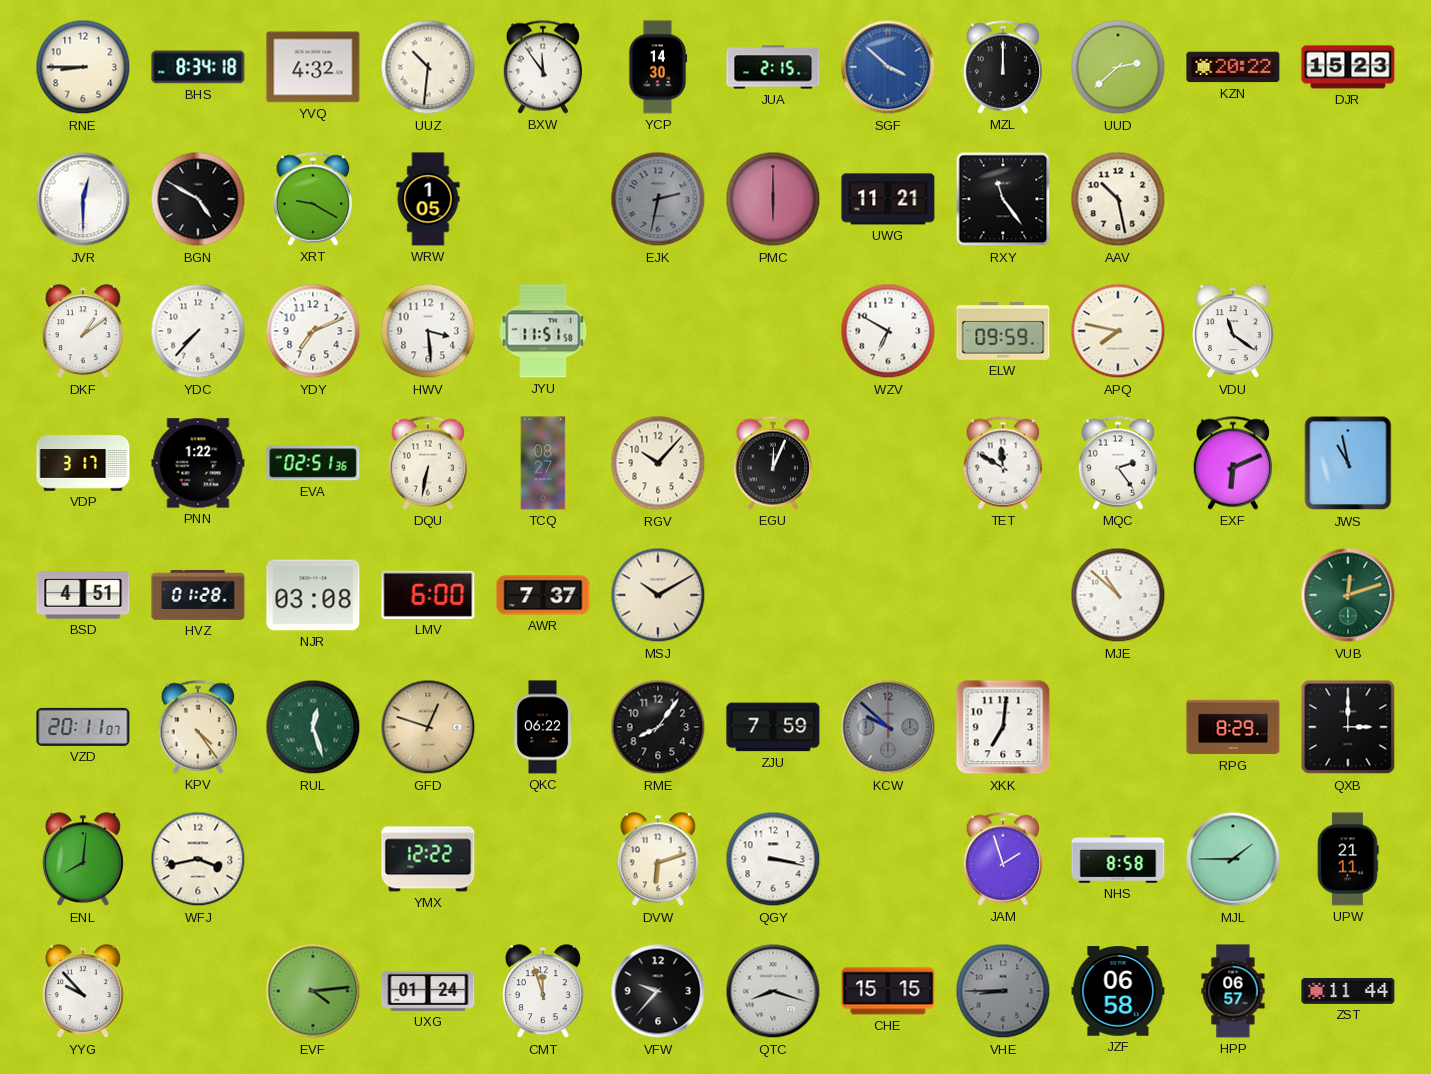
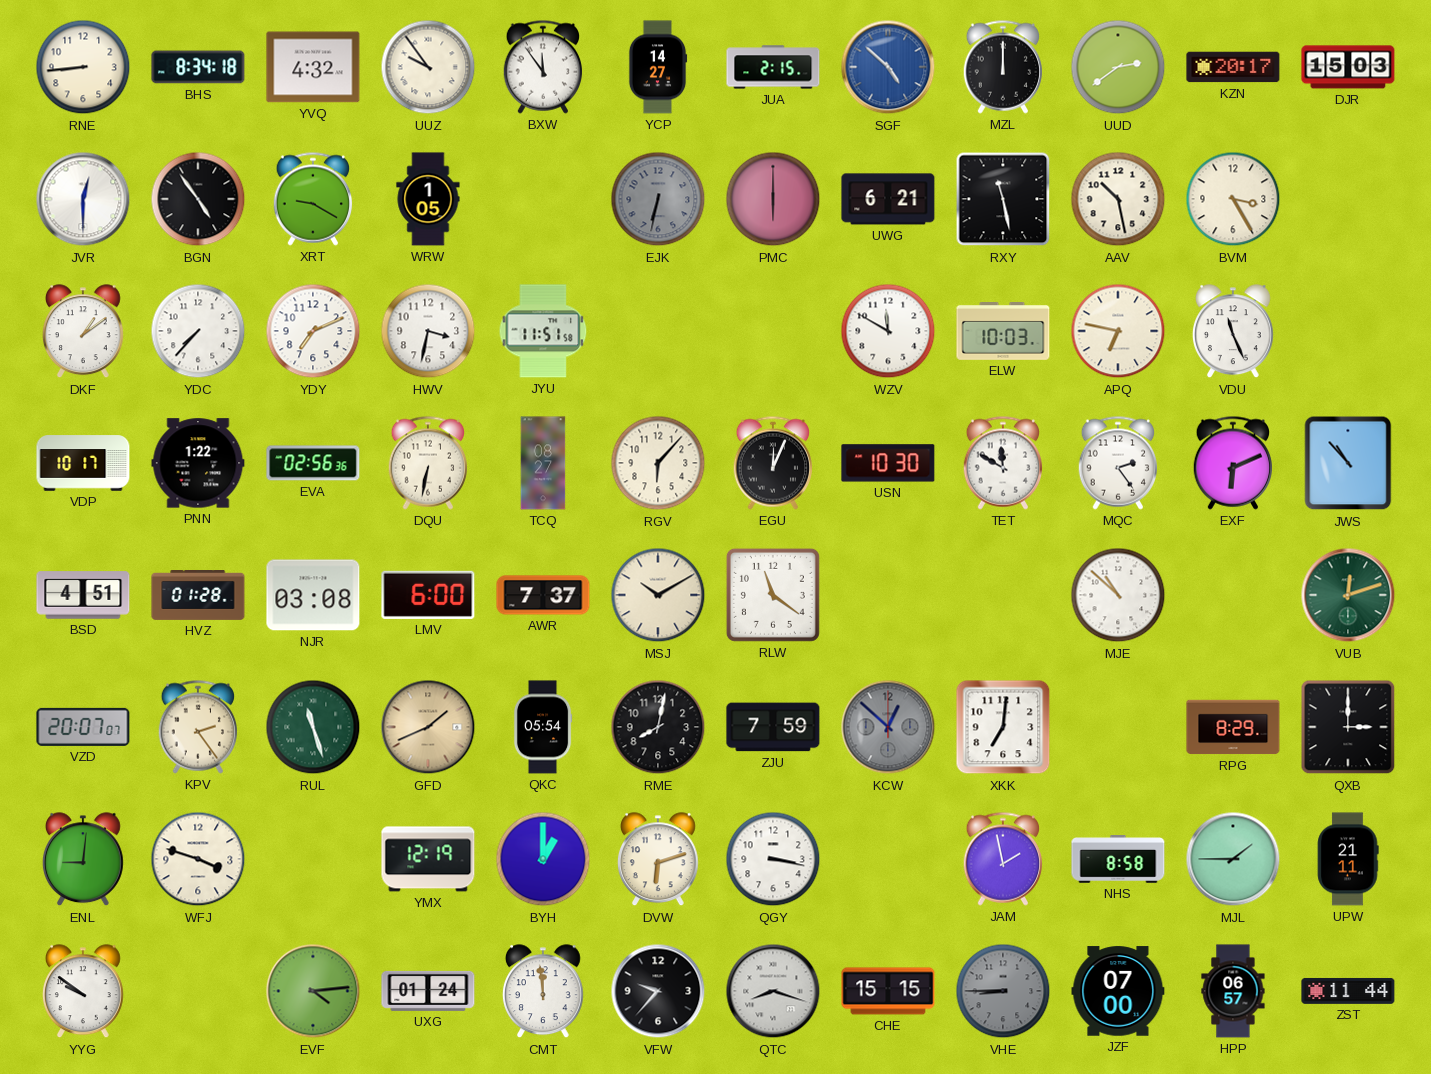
RNE: 8:45 -> 8:44
UUZ: 10:31 -> 9:54
YCP: 14:30 -> 14:27
SGF: 3:52 -> 4:52
UUD: 2:38 -> 2:39
KZN: 20:22 -> 20:17
DJR: 15:23 -> 15:03
BGN: 4:50 -> 4:54
EJK: 2:32 -> 6:32
UWG: 11:21 -> 6:21
RXY: 11:24 -> 11:28
BVM: none -> 3:25
HWV: 3:29 -> 3:32
WZV: 6:50 -> 11:50
ELW: 09:59 -> 10:03
APQ: 7:47 -> 6:47
VDU: 11:21 -> 11:26
VDP: 3:17 -> 10:17
EVA: 02:51 -> 02:56
RGV: 10:07 -> 6:07
USN: none -> 10:30
JWS: 10:58 -> 10:53
RLW: none -> 11:21
VZD: 20:11 -> 20:07
KPV: 4:24 -> 2:24
RUL: 12:27 -> 11:27
GFD: 12:48 -> 1:41
QKC: 06:22 -> 05:54
RME: 8:06 -> 8:02
KCW: 9:52 -> 12:52
ENL: 8:01 -> 9:01
WFJ: 3:43 -> 3:48
YMX: 12:22 -> 12:19
BYH: none -> 1:00
JAM: 1:57 -> 1:58
YYG: 9:53 -> 9:51
CMT: 11:57 -> 11:59
JZF: 06:58 -> 07:00
